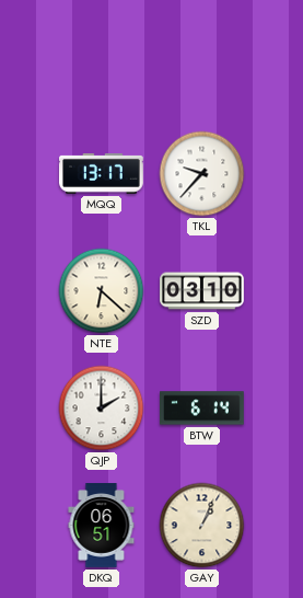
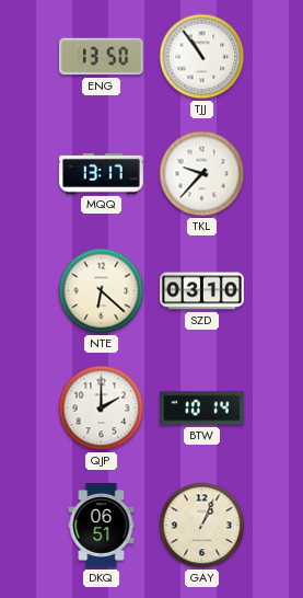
ENG: none -> 13:50
TJJ: none -> 10:54
BTW: 6:14 -> 10:14
